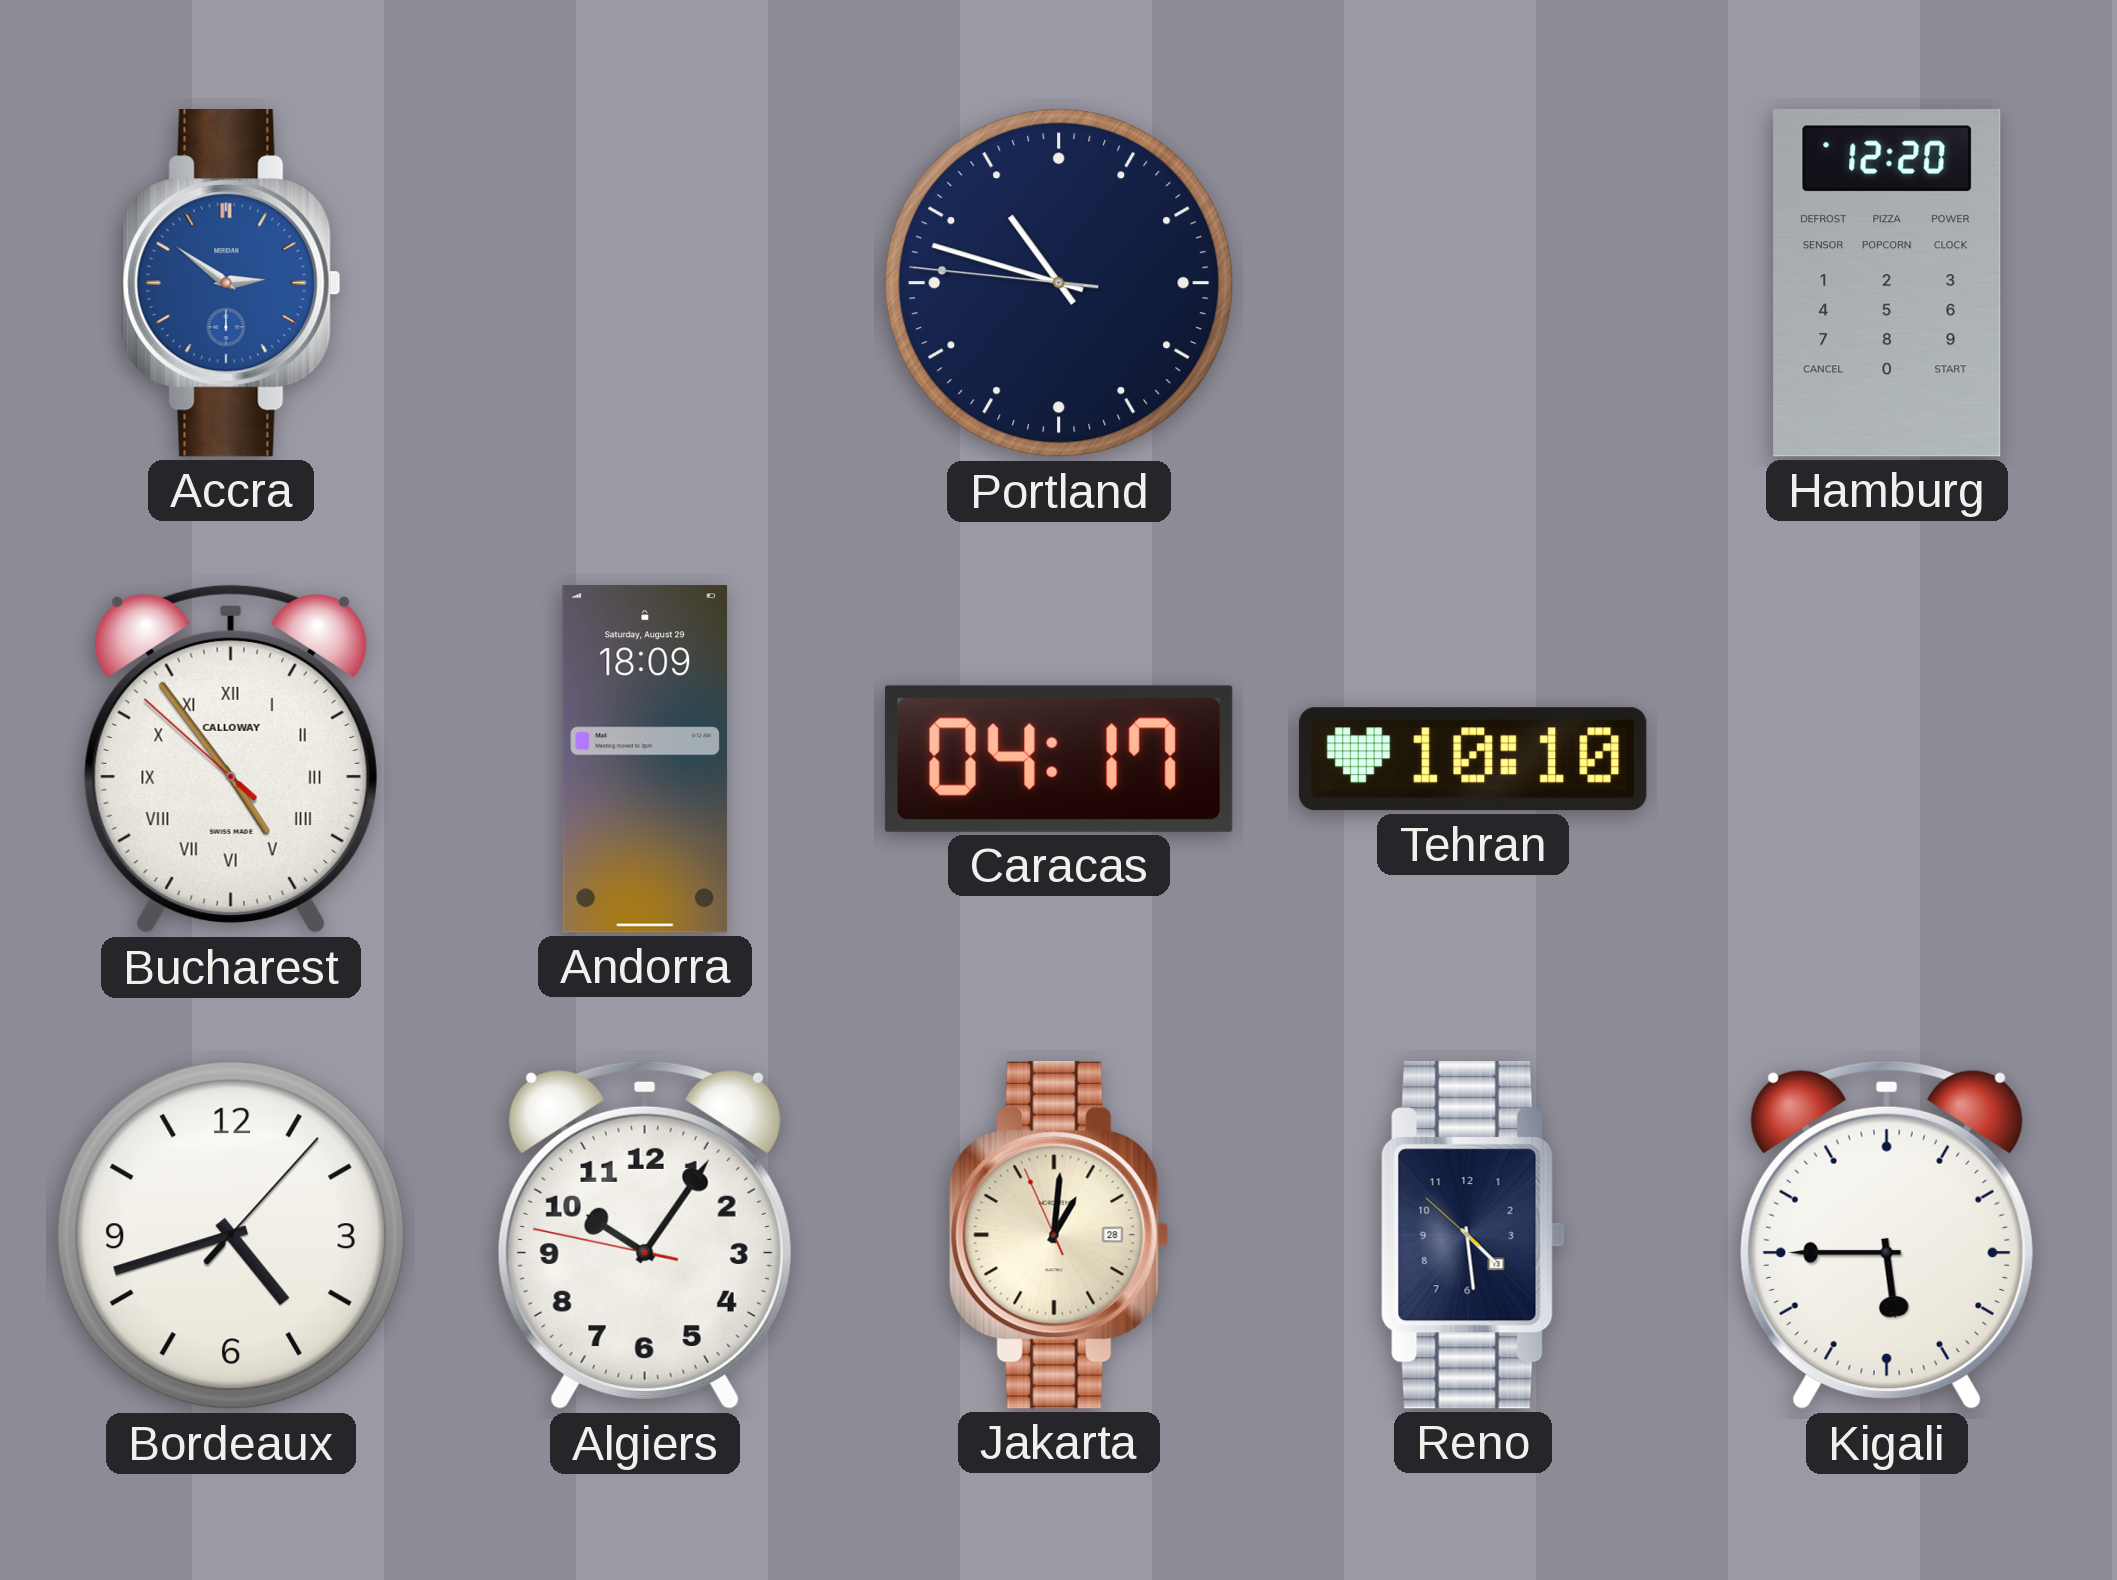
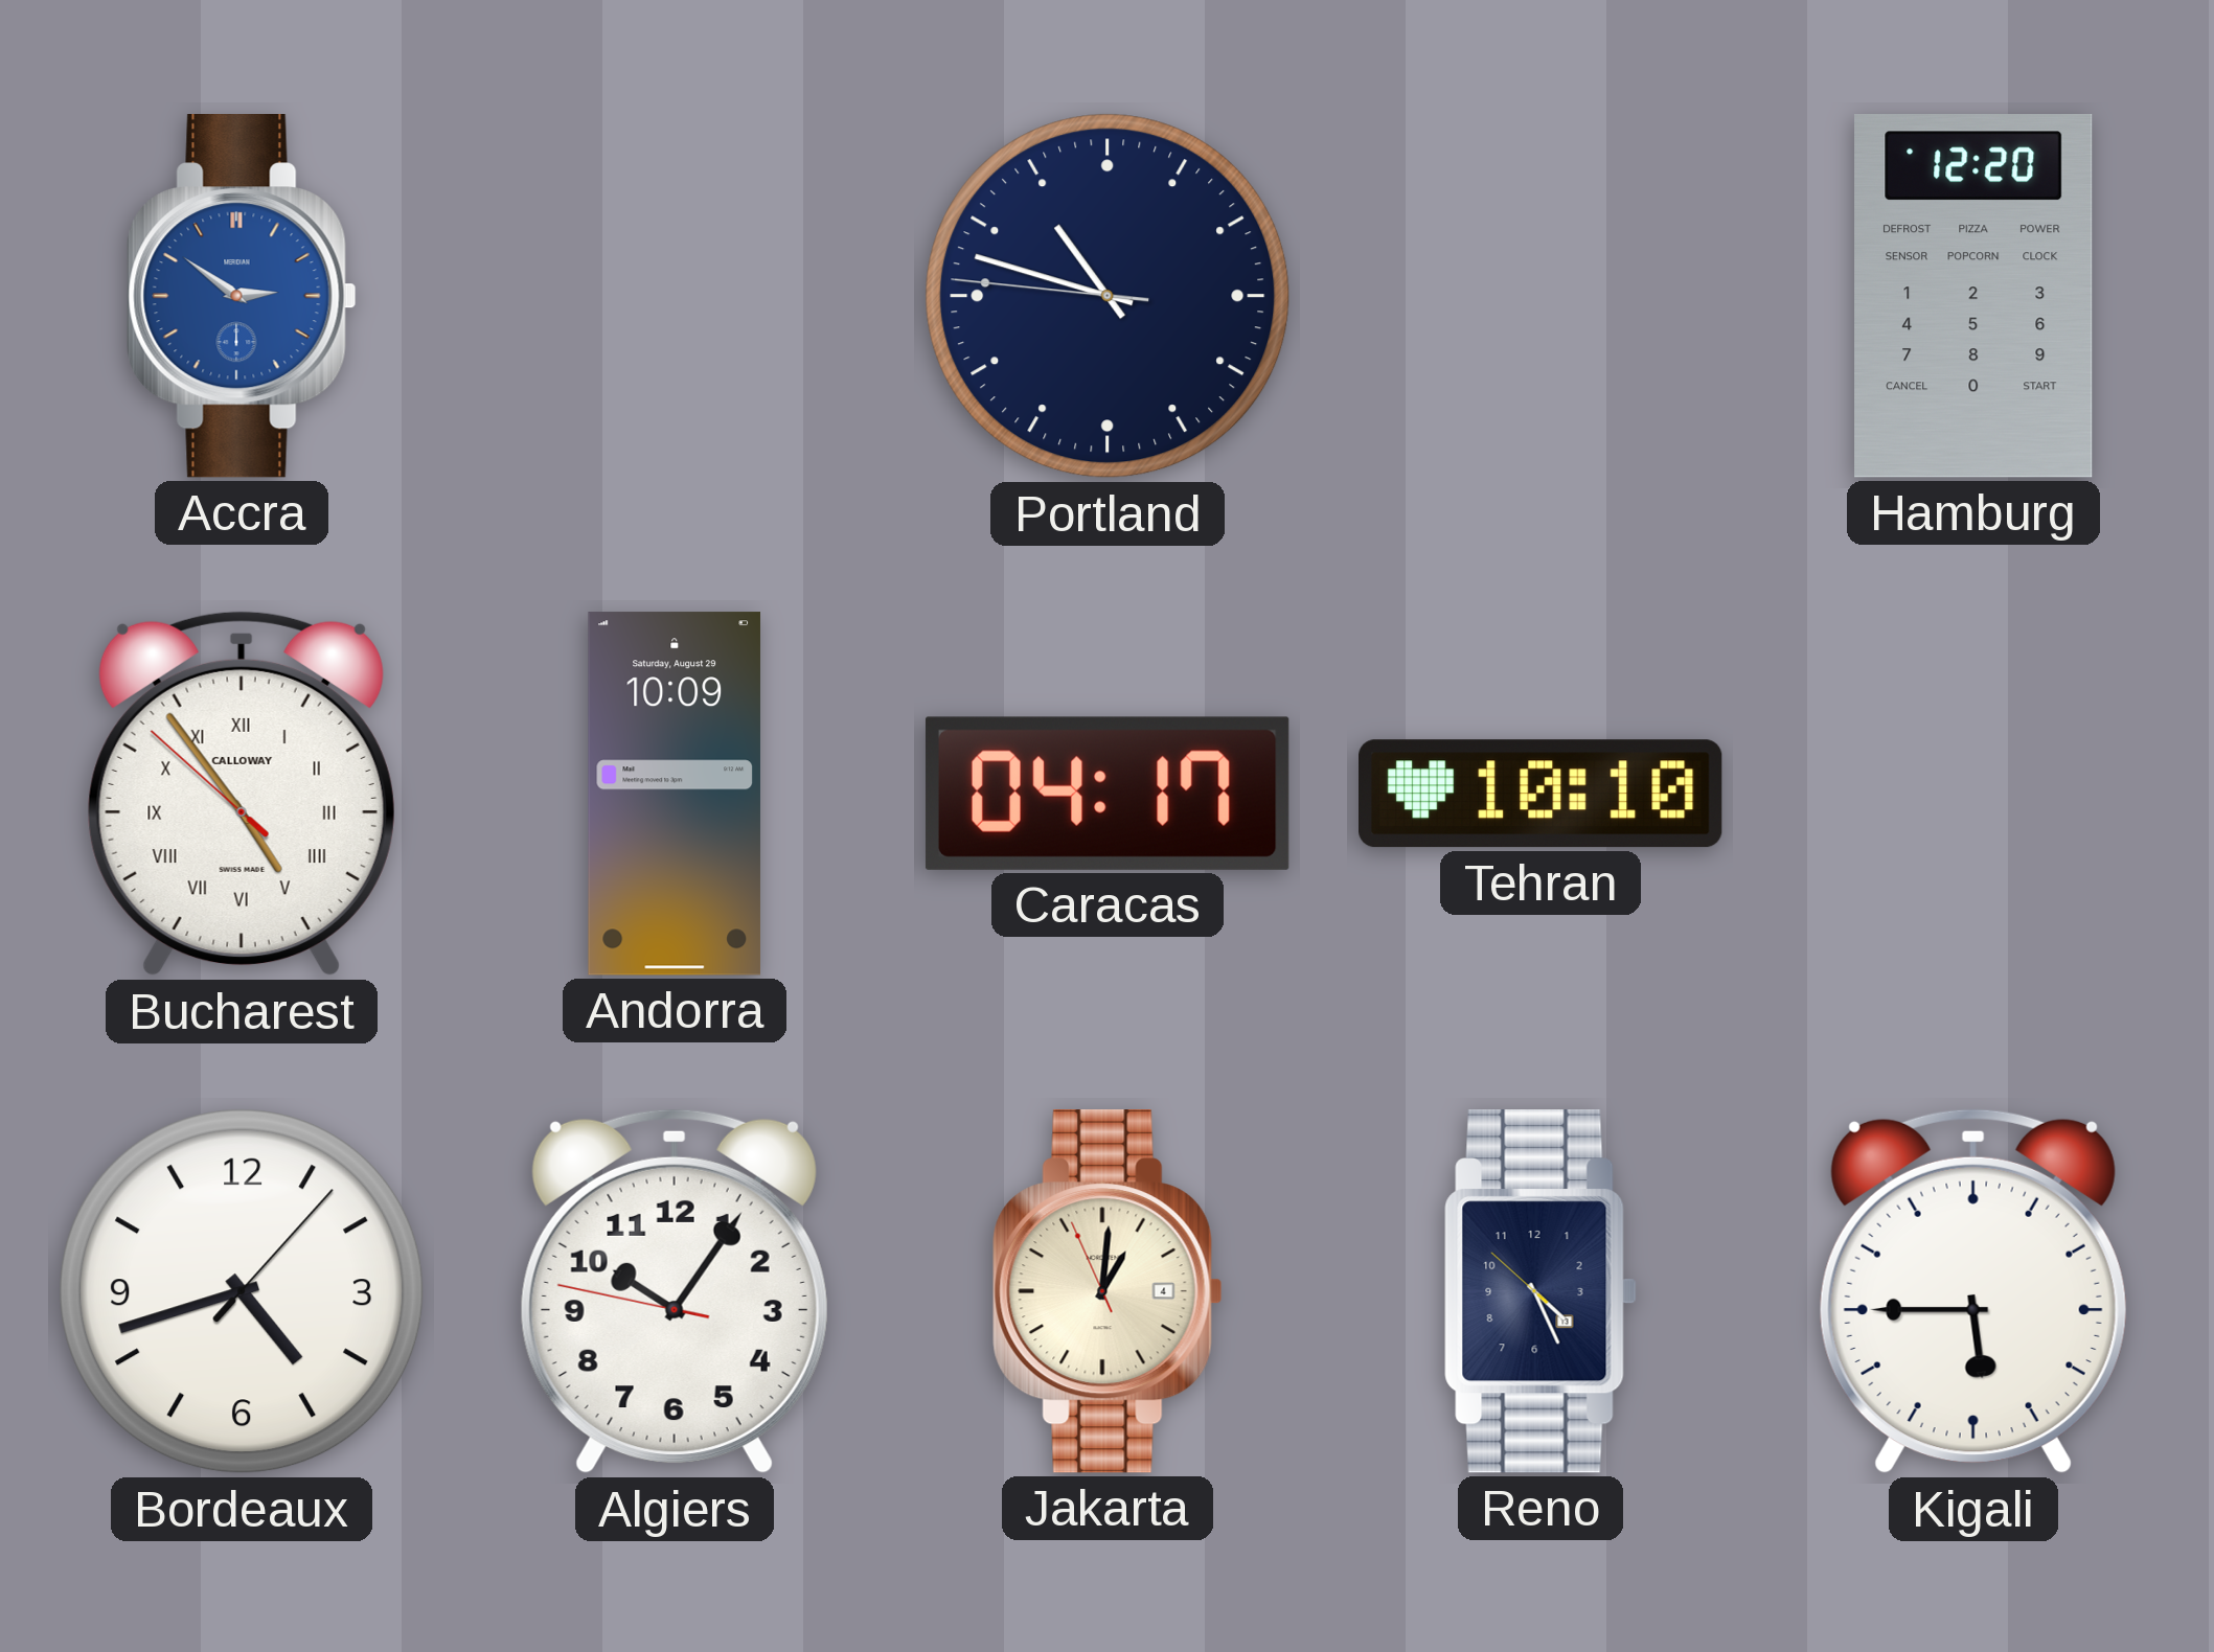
Andorra: 18:09 -> 10:09
Jakarta date: 28 -> 4
Reno: 4:28 -> 4:25
